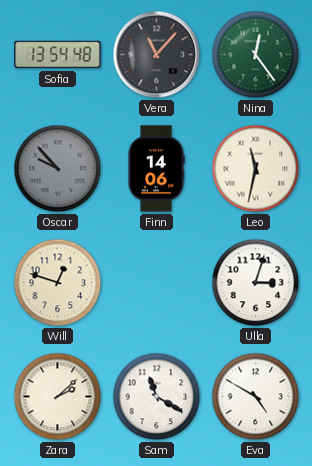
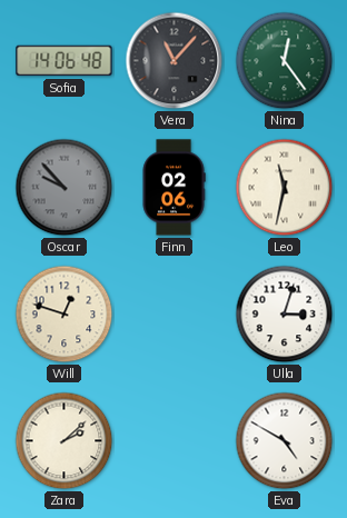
Sofia: 13:54 -> 14:06
Finn: 14:06 -> 02:06
Sam: 11:20 -> none
